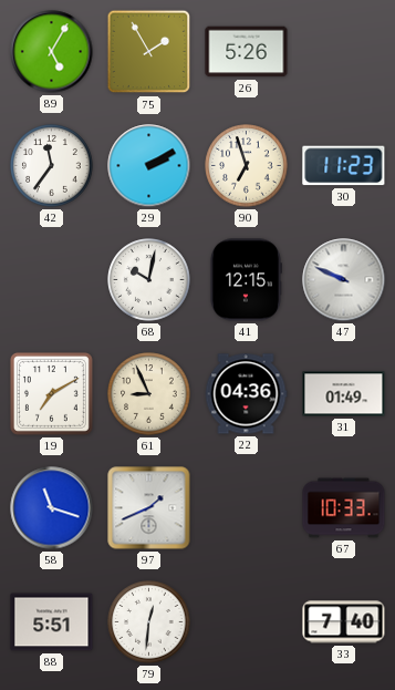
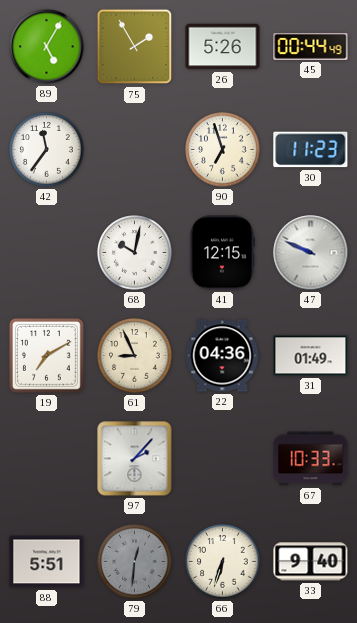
45: none -> 00:44
29: 2:10 -> none
58: 11:18 -> none
97: 1:41 -> 2:07
79 dial: white -> grey
66: none -> 6:33
33: 7:40 -> 9:40
